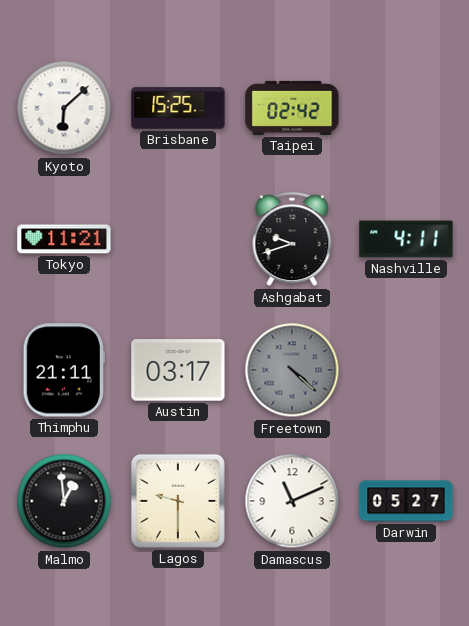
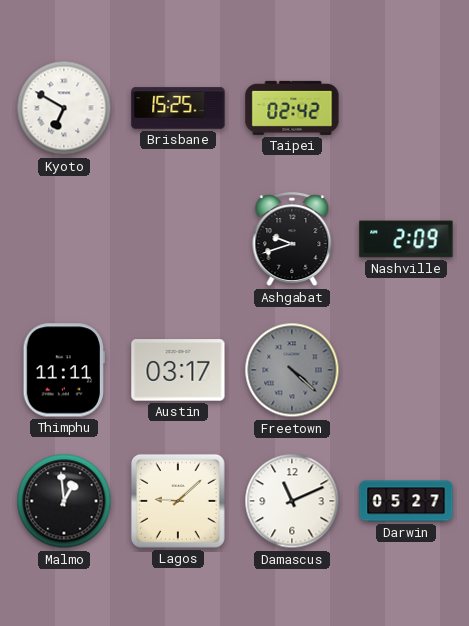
Kyoto: 6:08 -> 6:50
Tokyo: 11:21 -> none
Nashville: 4:11 -> 2:09
Thimphu: 21:11 -> 11:11
Lagos: 9:30 -> 9:08
